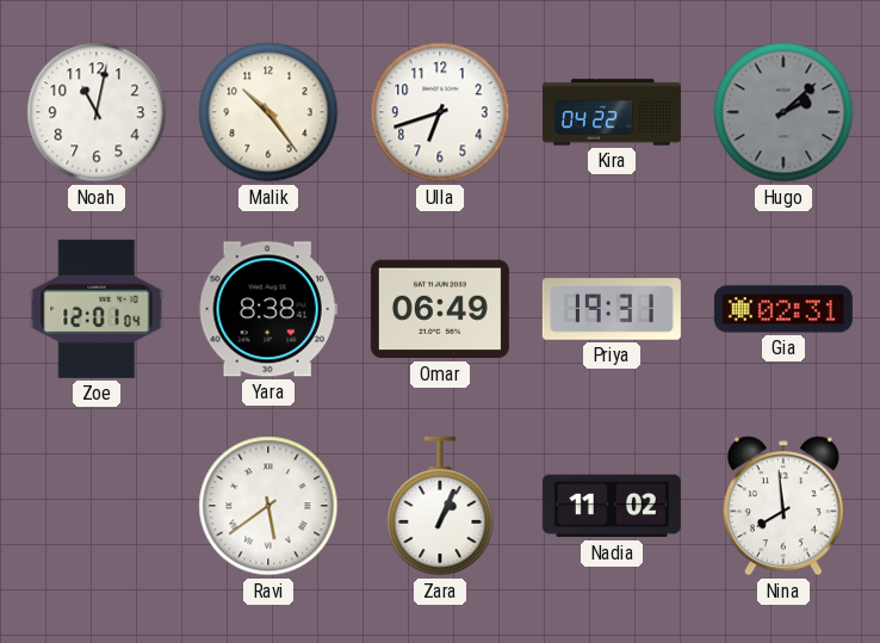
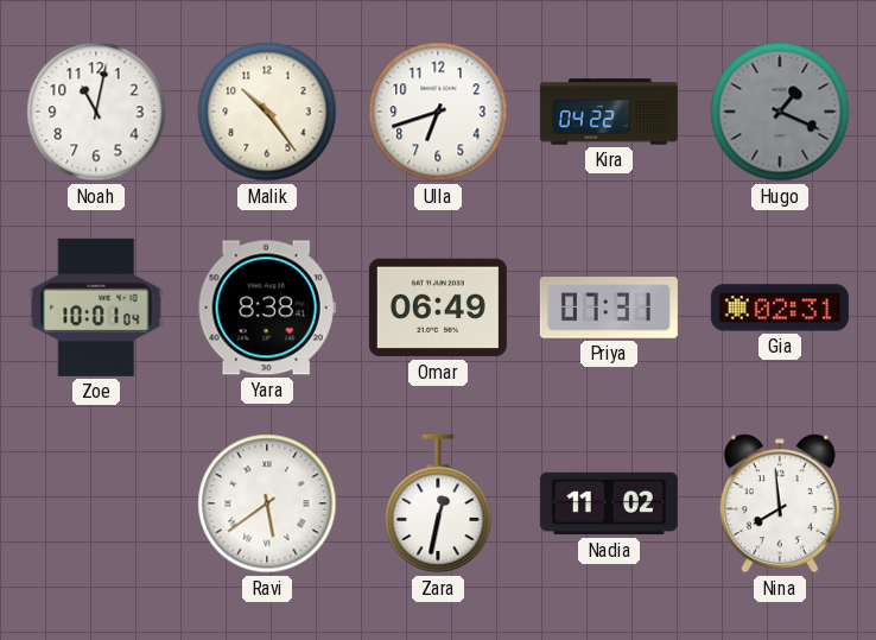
Hugo: 2:08 -> 1:19
Zoe: 12:01 -> 10:01
Priya: 19:31 -> 07:31
Zara: 1:04 -> 12:32
